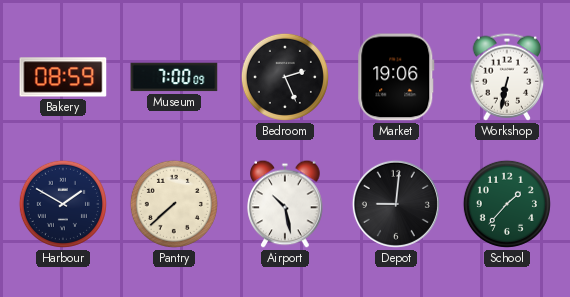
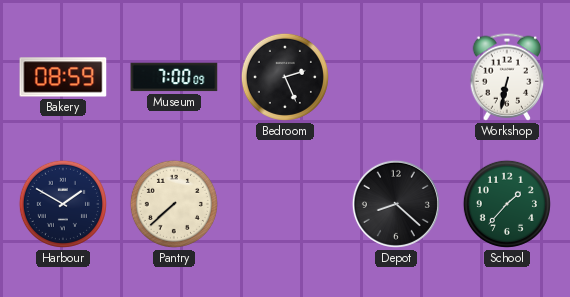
Market: 19:06 -> none
Airport: 10:28 -> none
Depot: 9:01 -> 8:22
